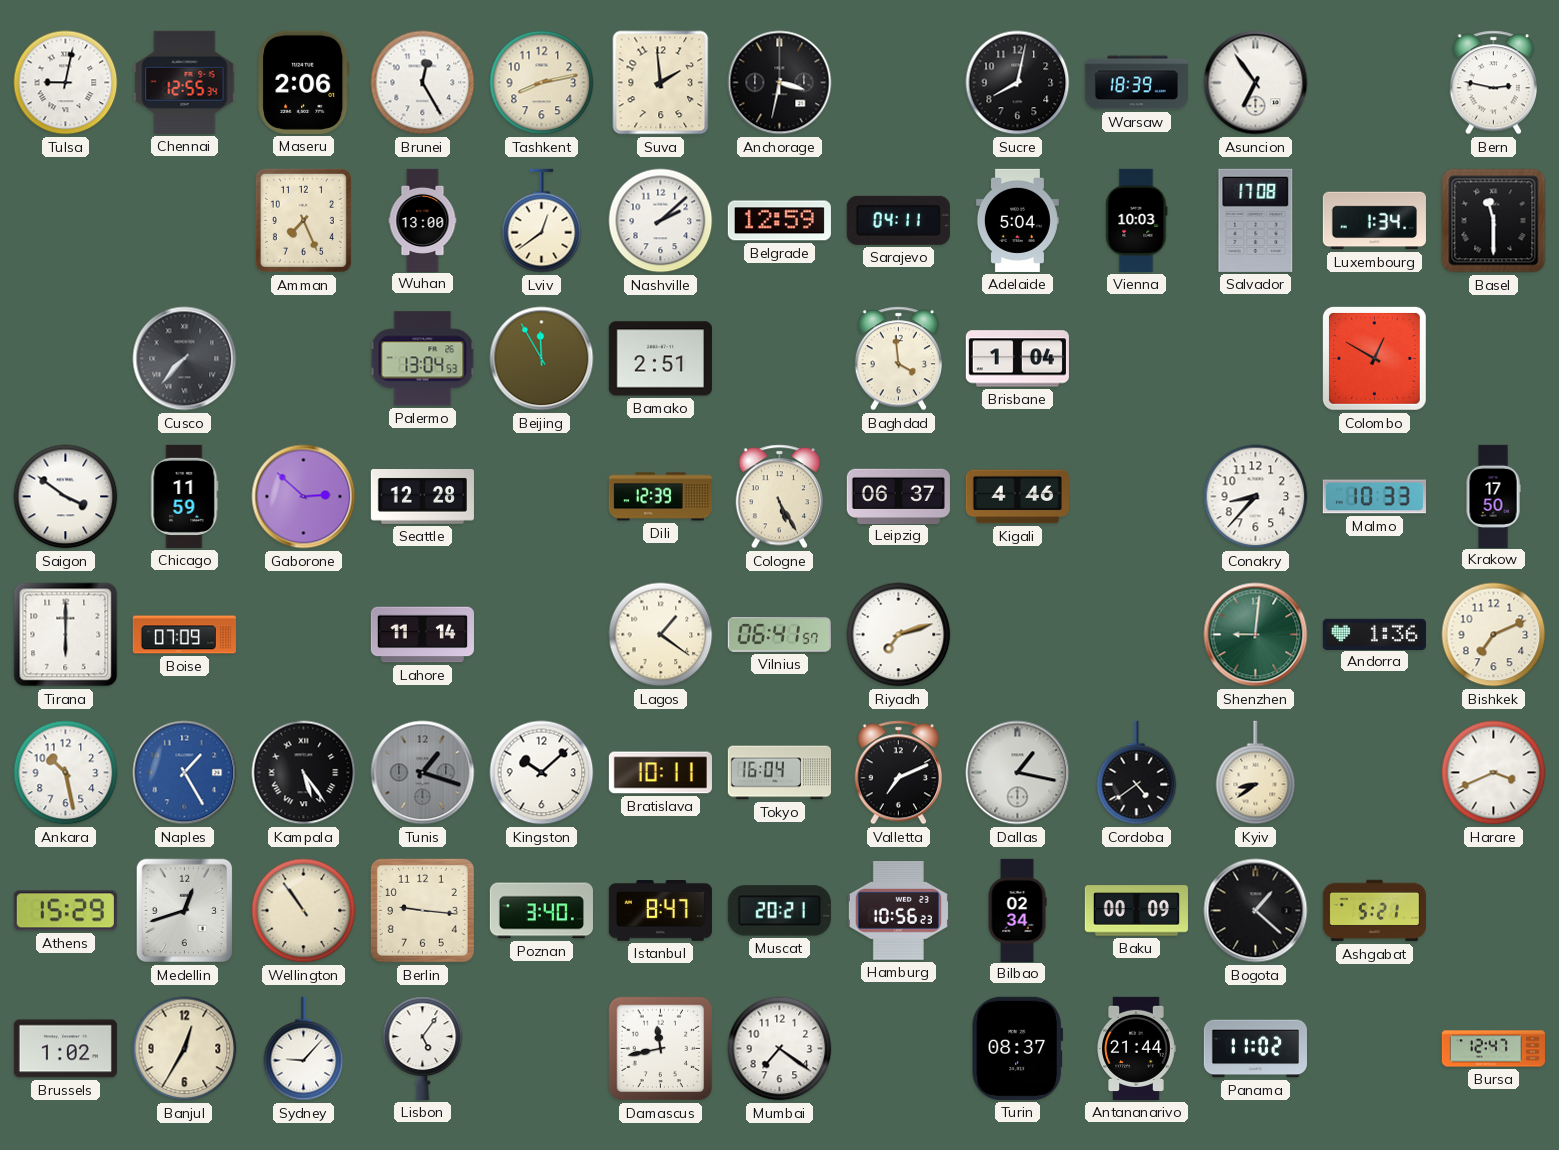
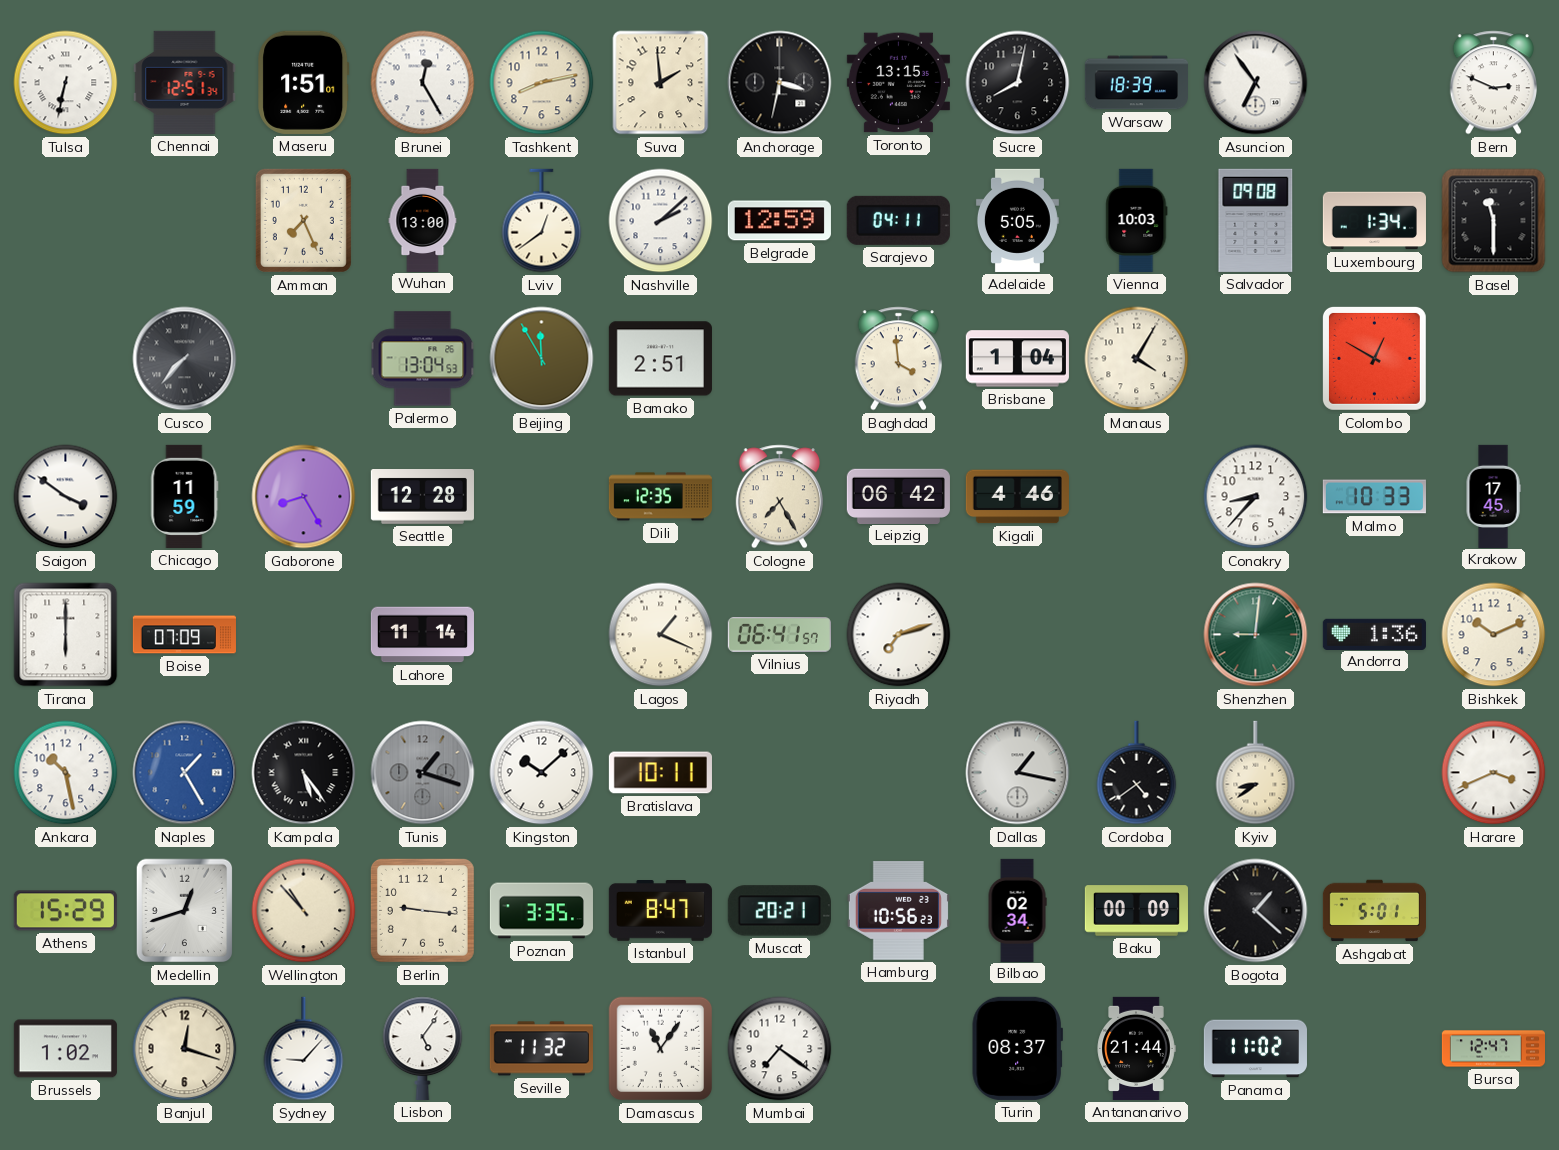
Tulsa: 9:02 -> 6:32
Chennai: 12:55 -> 12:51
Maseru: 2:06 -> 1:51
Toronto: none -> 13:15
Bern: 2:47 -> 2:49
Adelaide: 5:04 -> 5:05
Salvador: 17:08 -> 09:08
Manaus: none -> 4:05
Gaborone: 2:52 -> 8:25
Dili: 12:39 -> 12:35
Cologne: 5:25 -> 7:25
Leipzig: 06:37 -> 06:42
Krakow: 17:50 -> 17:45
Lagos: 1:21 -> 1:19
Bishkek: 7:11 -> 10:11
Tokyo: 16:04 -> none
Valletta: 7:11 -> none
Wellington: 10:54 -> 10:53
Poznan: 3:40 -> 3:35
Ashgabat: 5:21 -> 5:01
Banjul: 12:35 -> 12:18
Seville: none -> 11:32
Damascus: 11:43 -> 11:06
